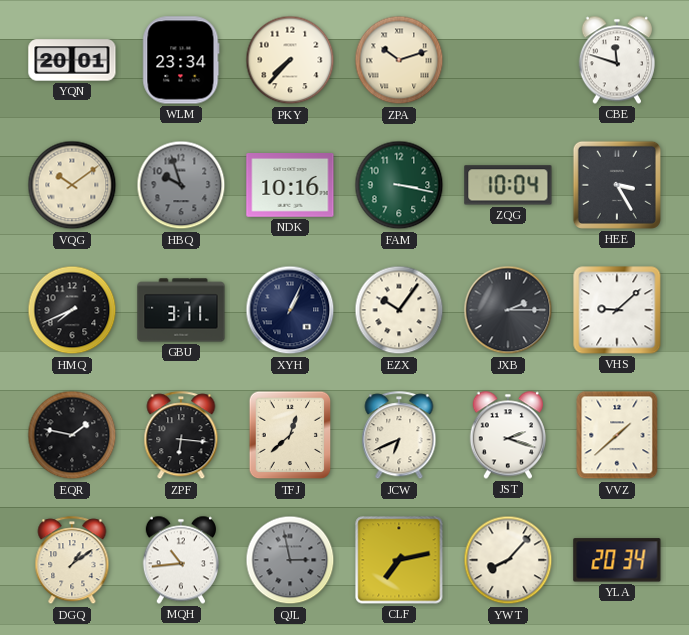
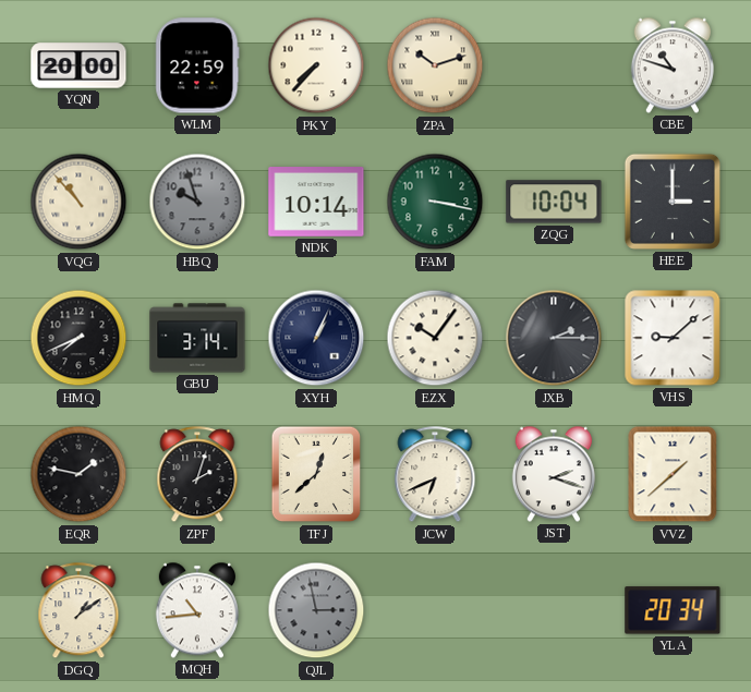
YQN: 20:01 -> 20:00
WLM: 23:34 -> 22:59
CBE: 11:48 -> 10:48
VQG: 10:09 -> 10:53
NDK: 10:16 -> 10:14
HEE: 3:25 -> 3:00
GBU: 3:11 -> 3:14
ZPF: 6:16 -> 2:03
CLF: 7:13 -> none
YWT: 8:07 -> none
